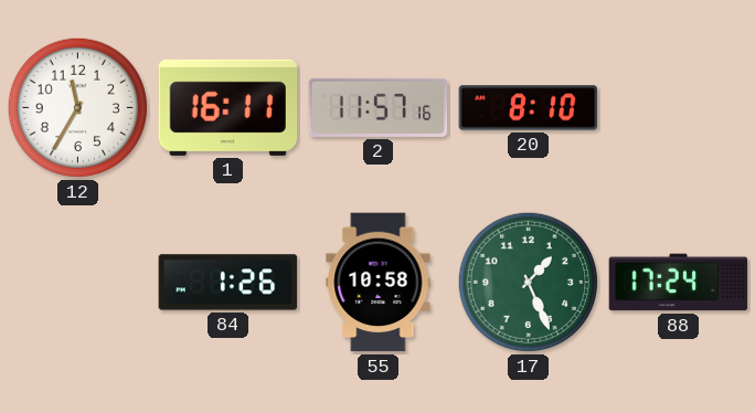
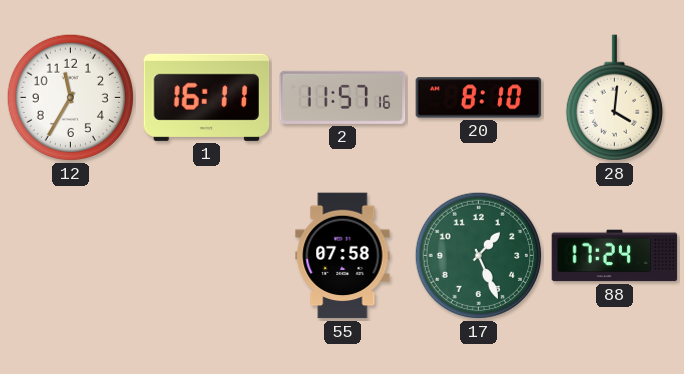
28: none -> 4:01
84: 1:26 -> none
55: 10:58 -> 07:58
